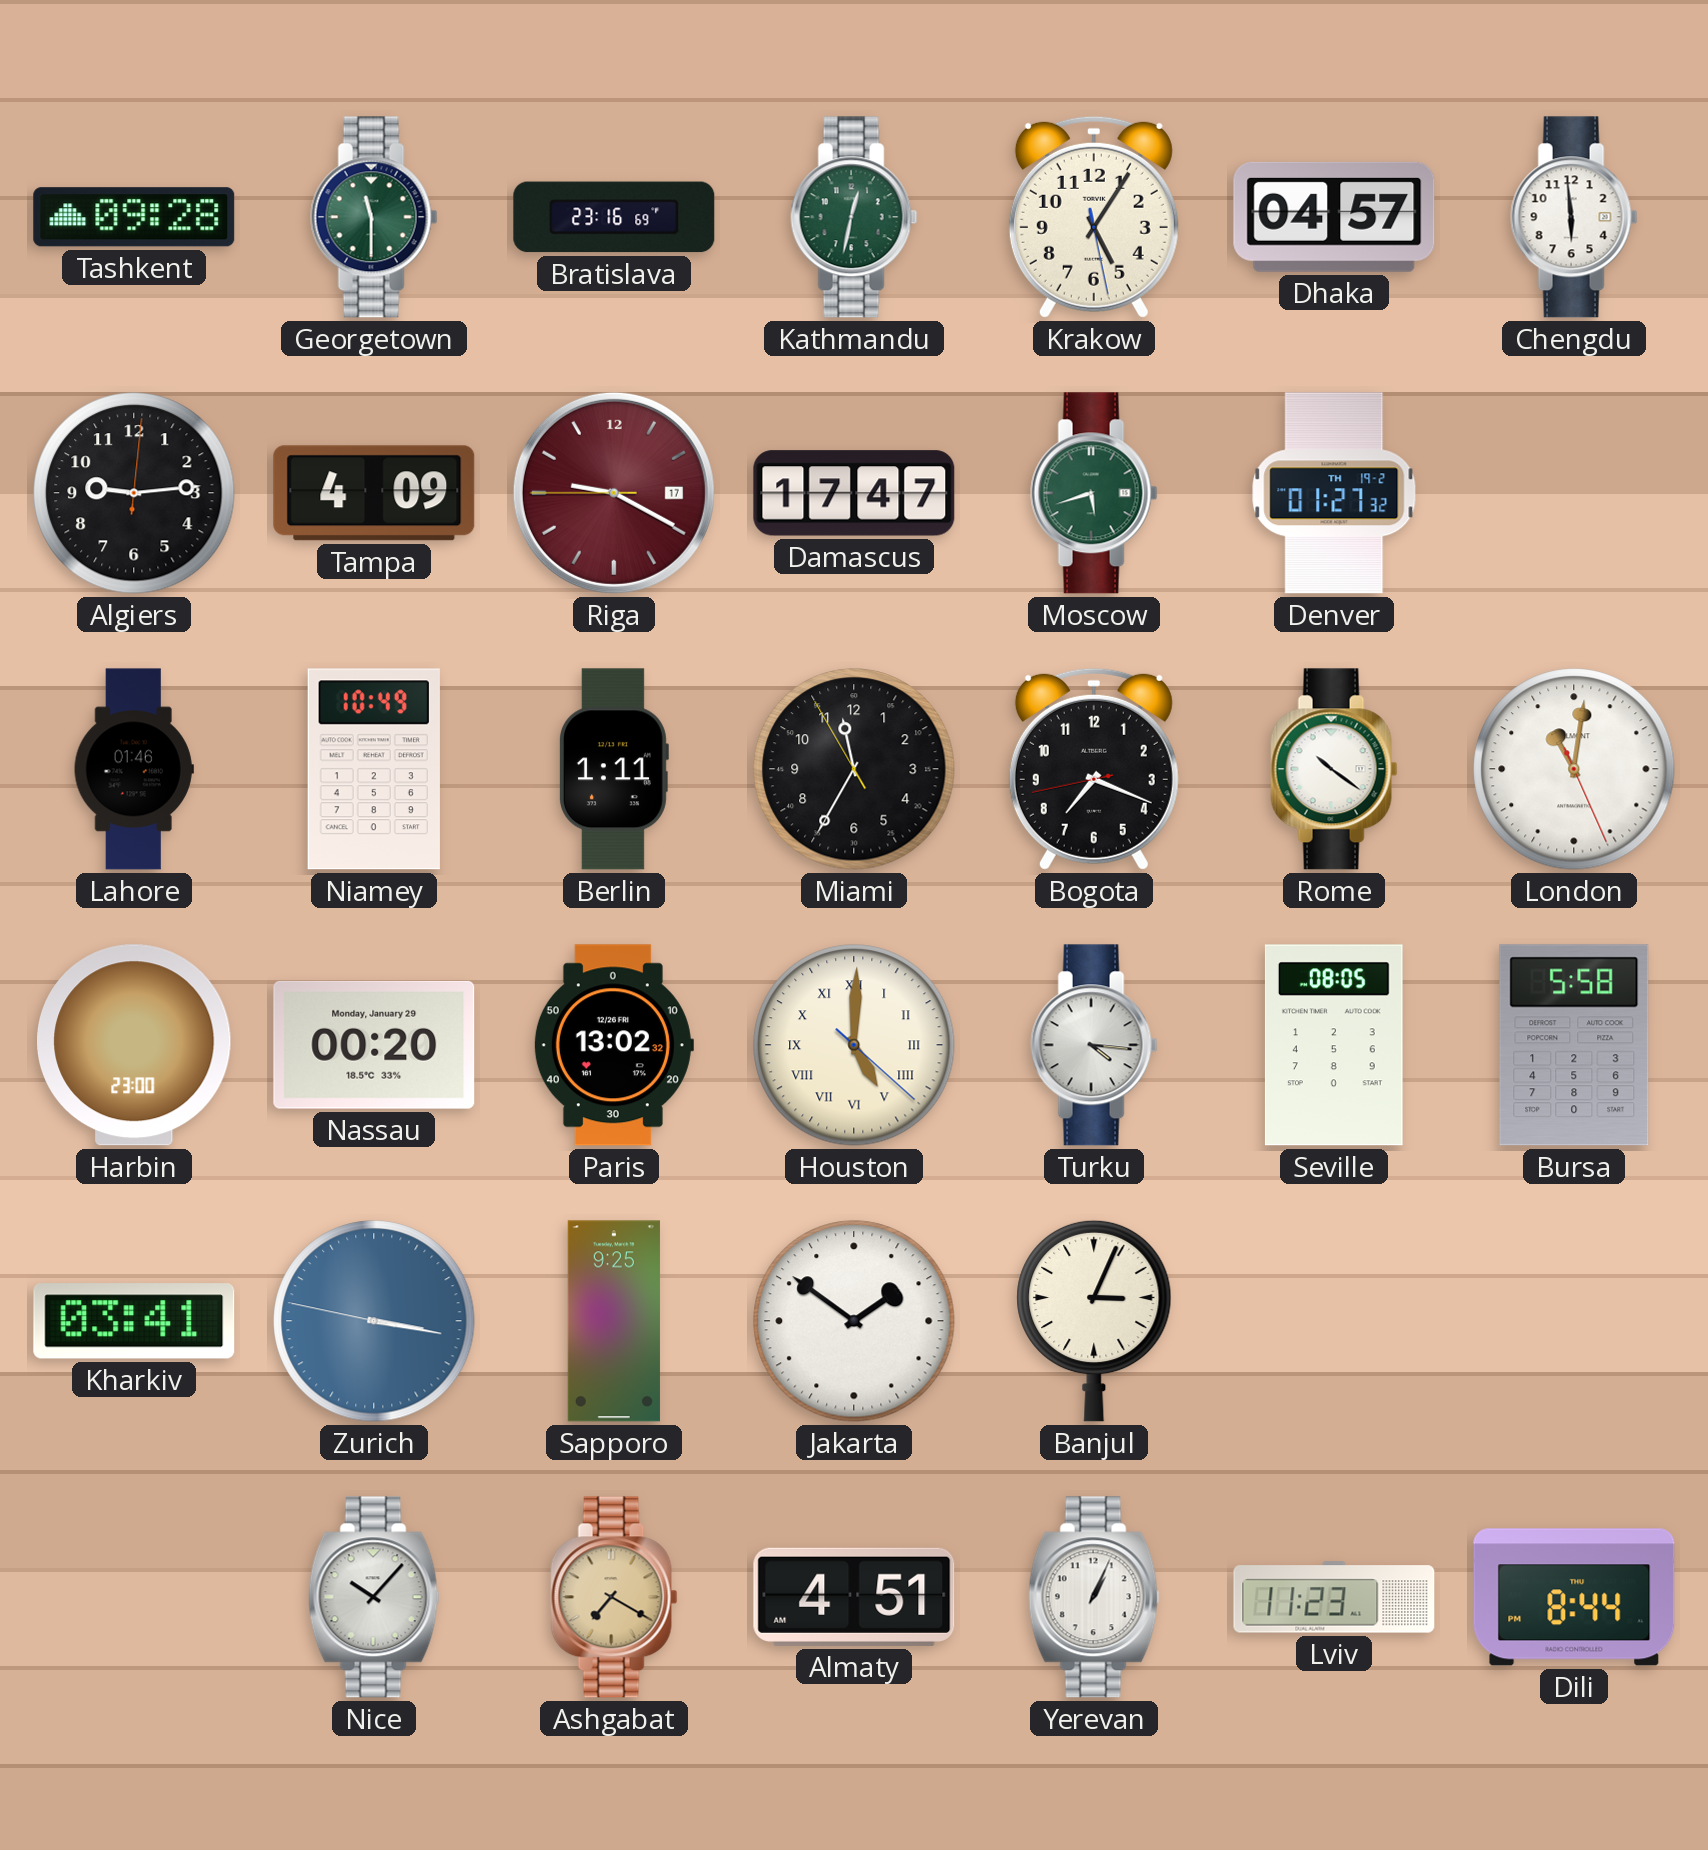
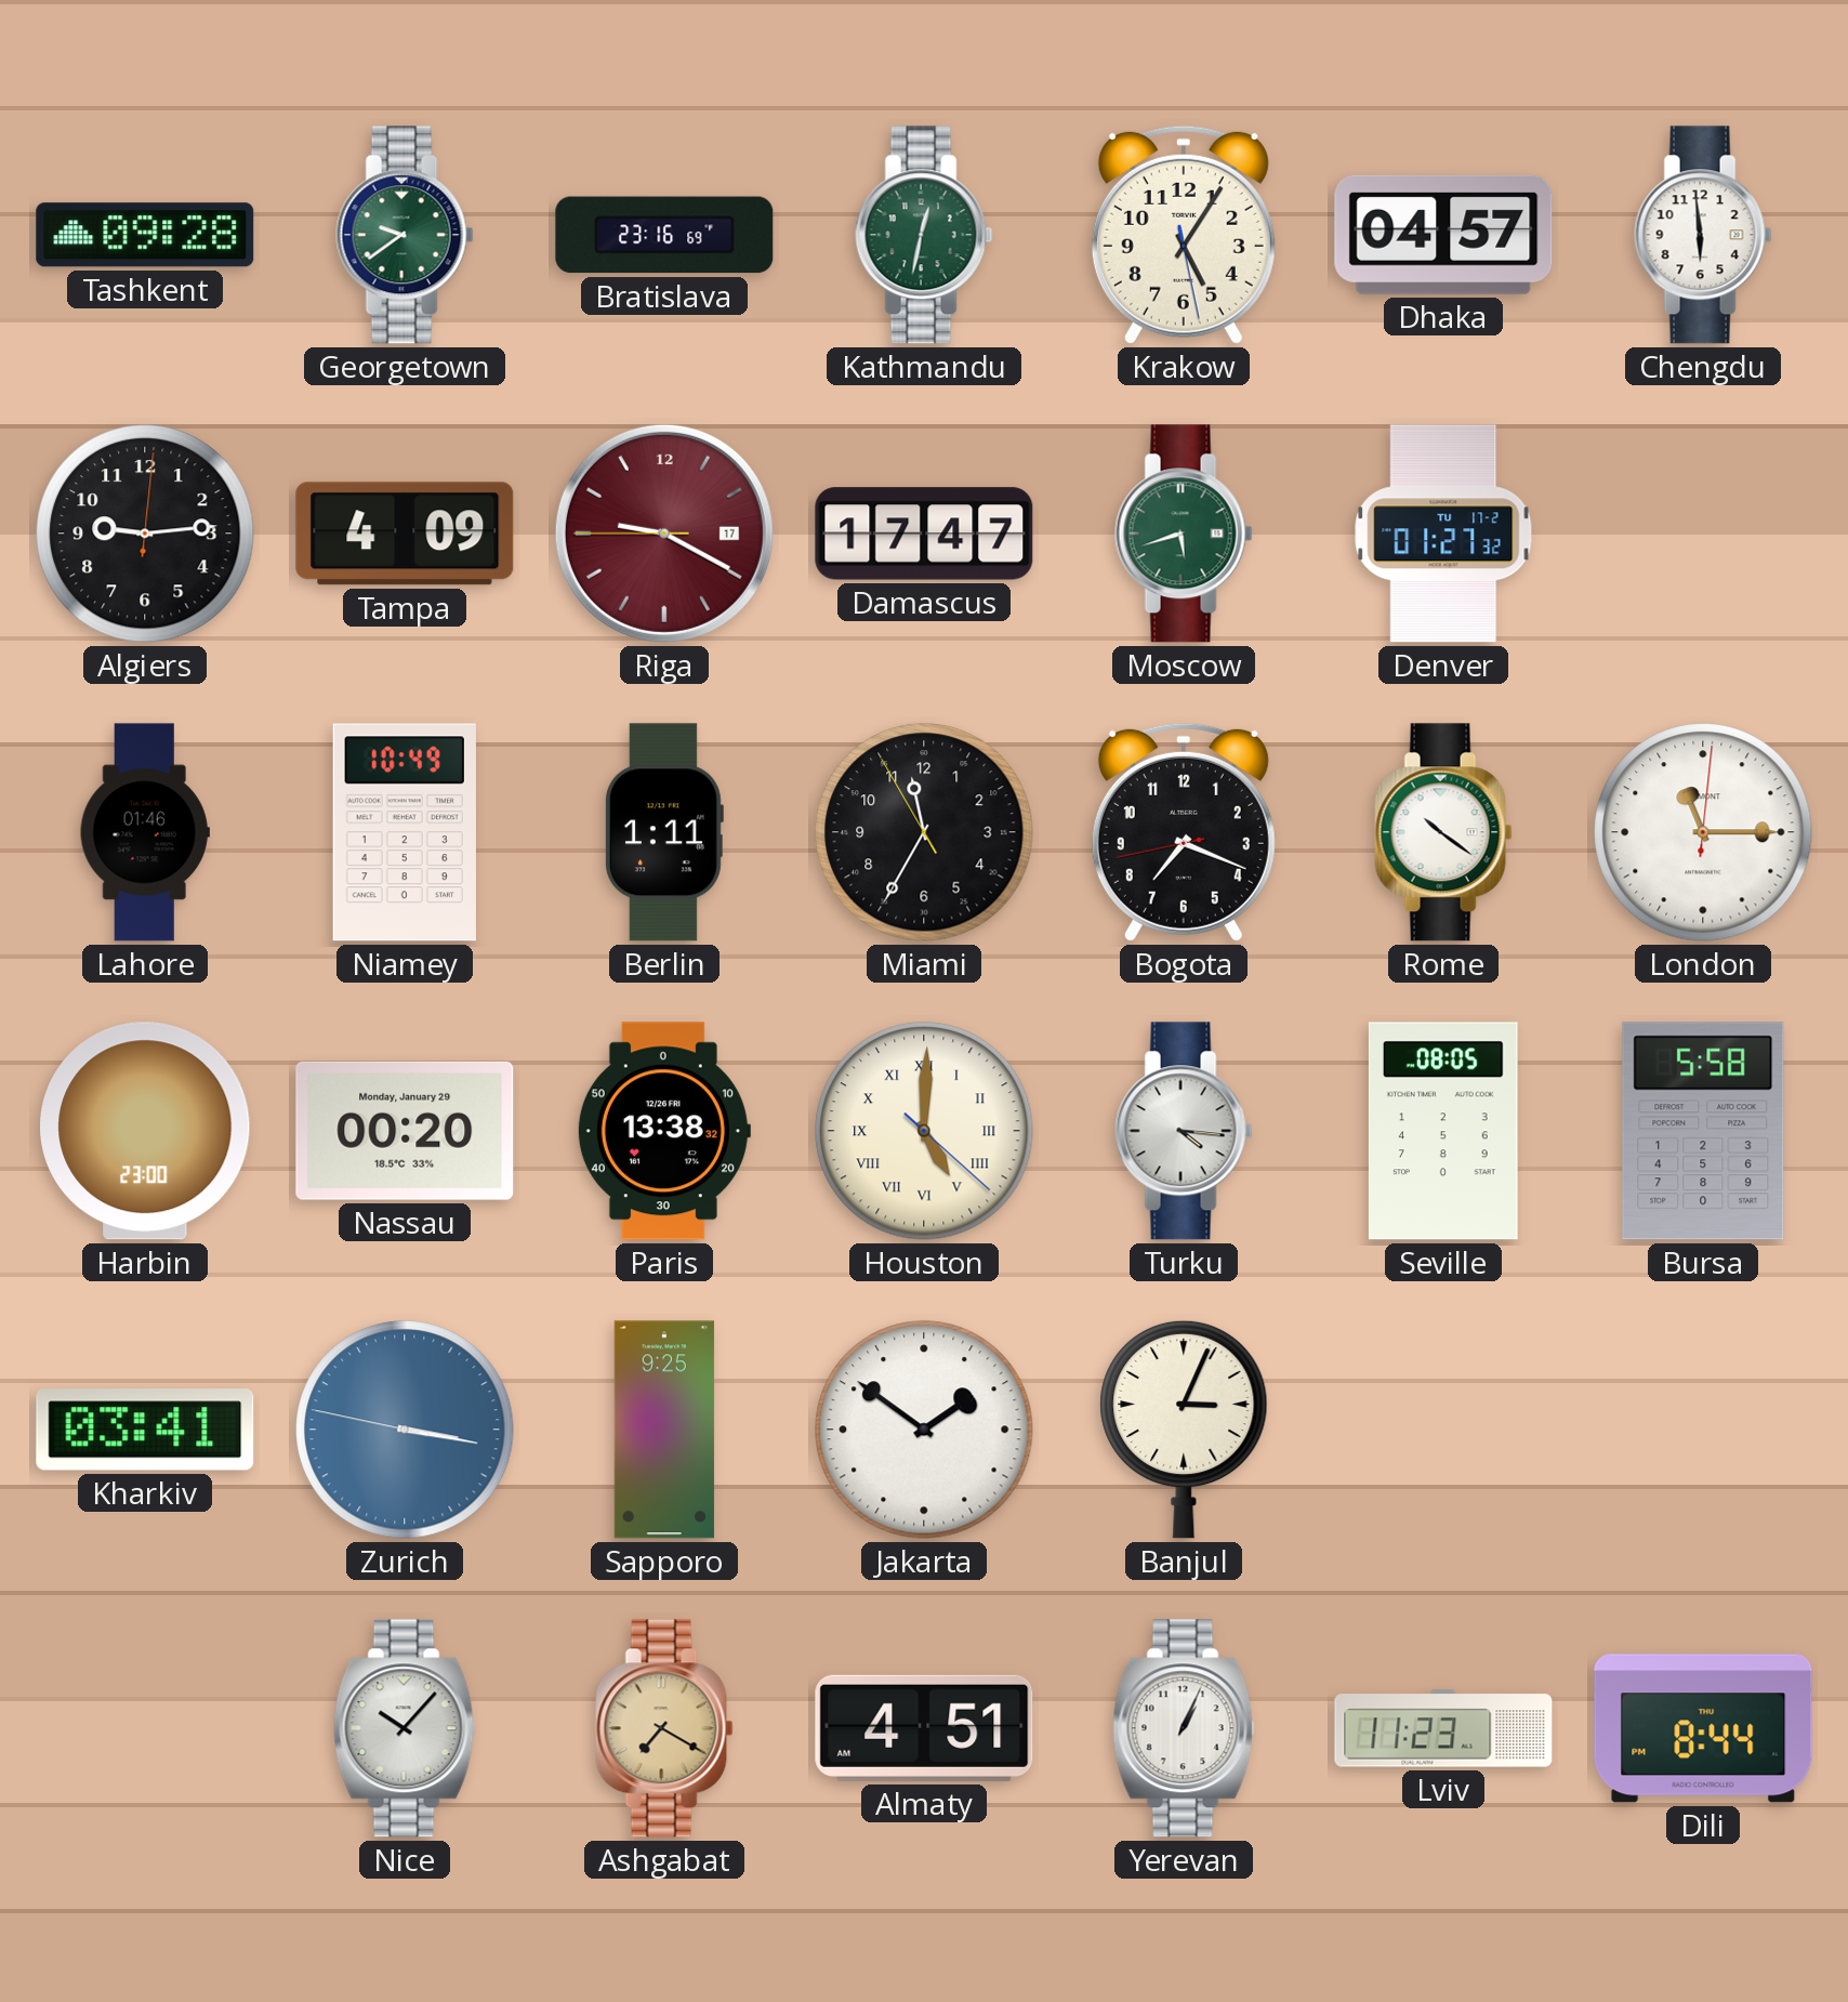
Georgetown: 11:30 -> 9:39
Denver date: TH 19-2 -> TU 17-2
London: 11:01 -> 11:15
Paris: 13:02 -> 13:38
